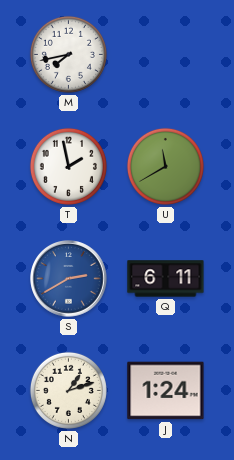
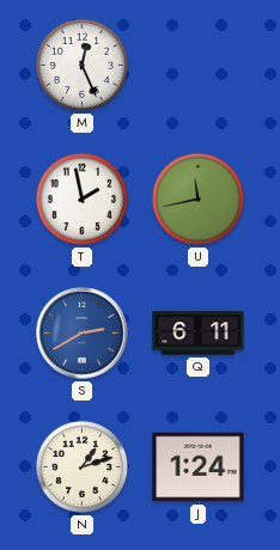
M: 7:43 -> 12:26
U: 11:40 -> 11:43
